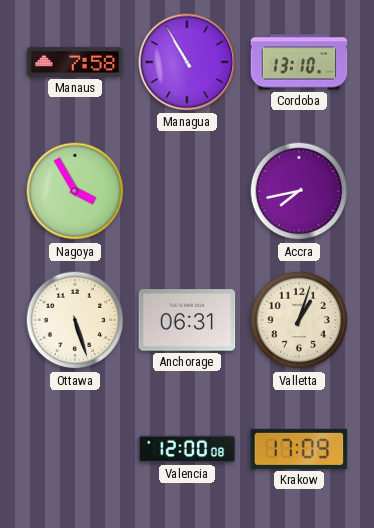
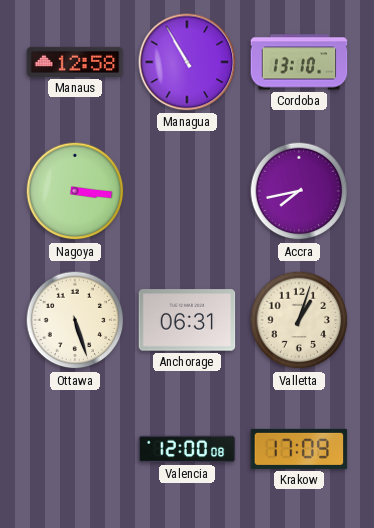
Manaus: 7:58 -> 12:58
Nagoya: 3:55 -> 3:16
